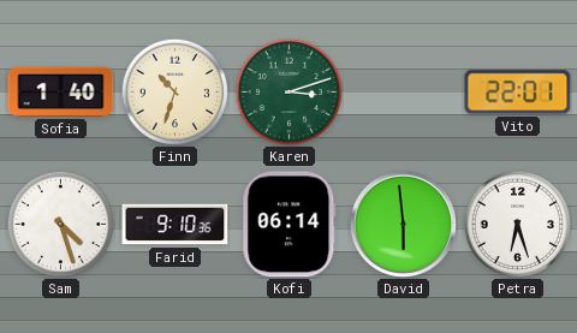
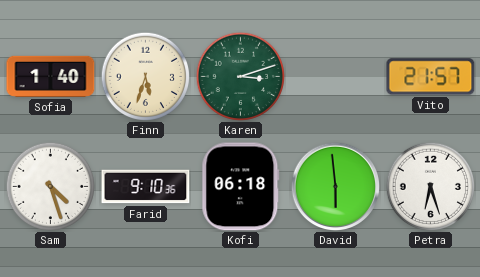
Finn: 10:33 -> 5:33
Vito: 22:01 -> 21:57
Kofi: 06:14 -> 06:18
